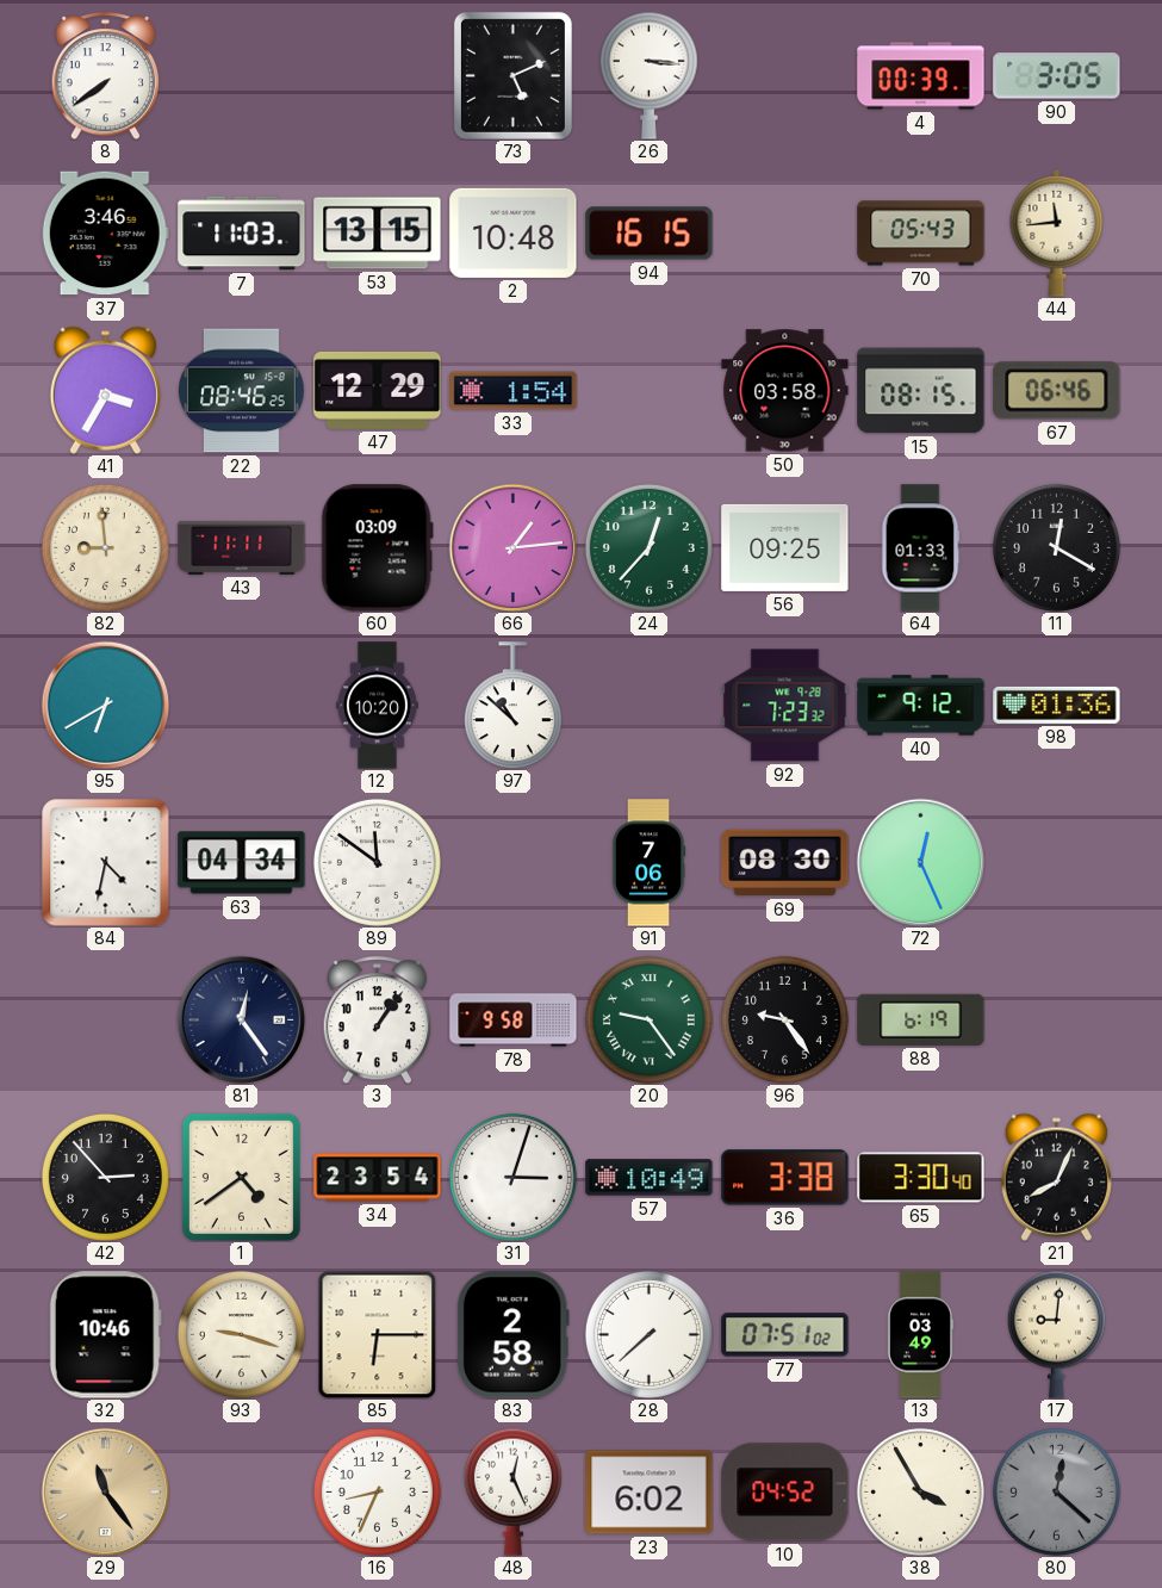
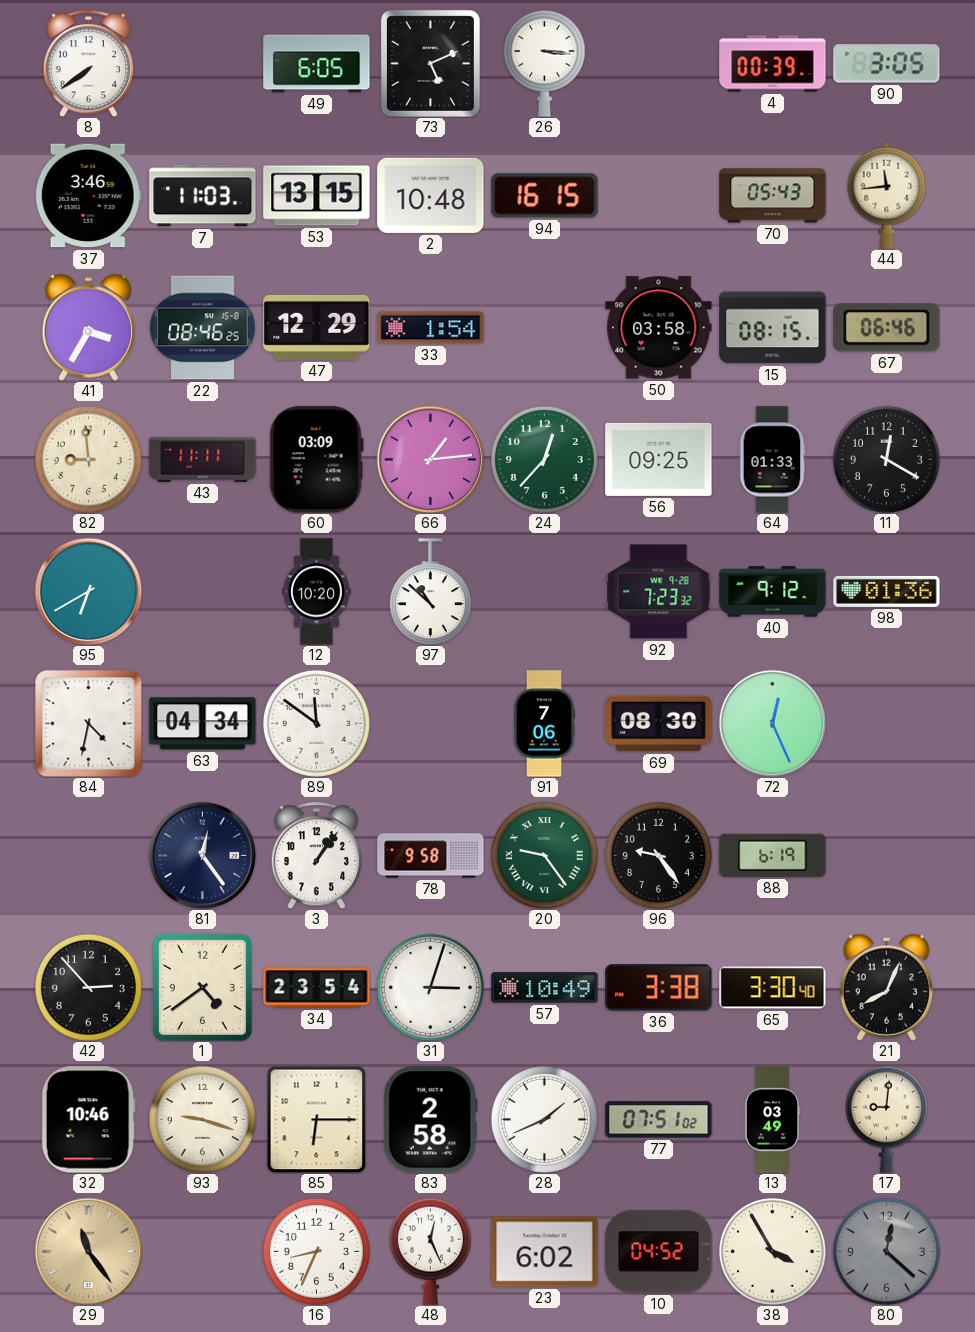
49: none -> 6:05
28: 7:38 -> 1:41
